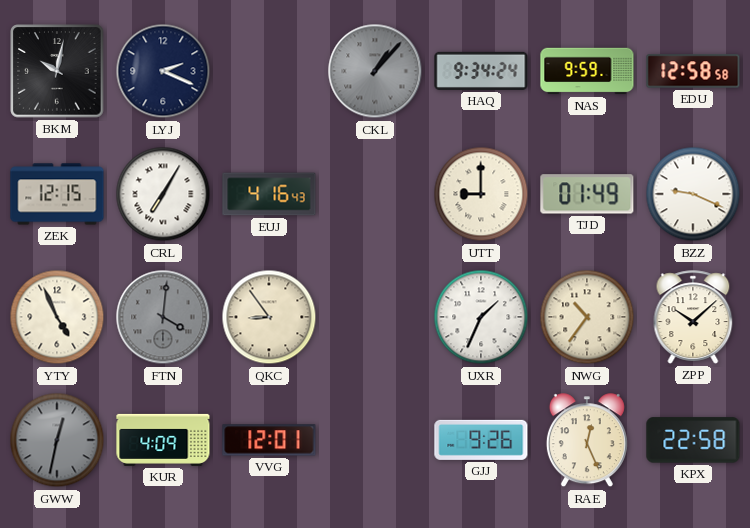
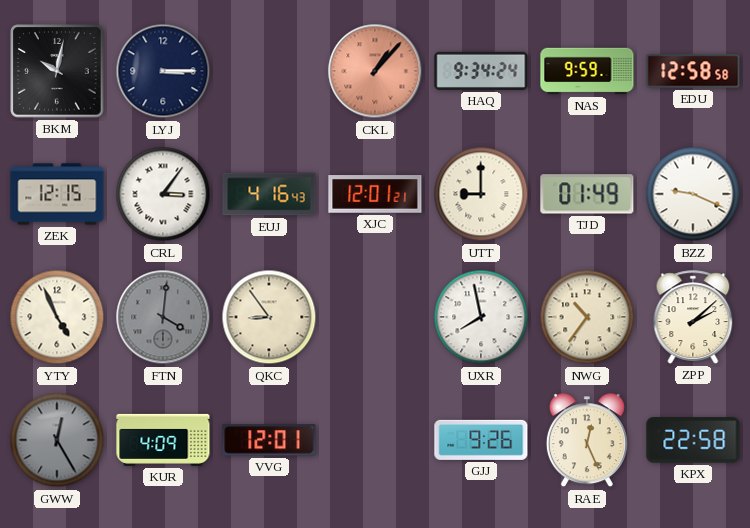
LYJ: 2:19 -> 3:15
CKL dial: grey -> salmon
CRL: 7:05 -> 3:06
XJC: none -> 12:01
UXR: 1:34 -> 7:58
ZPP: 10:08 -> 2:08
GWW: 12:32 -> 12:25
